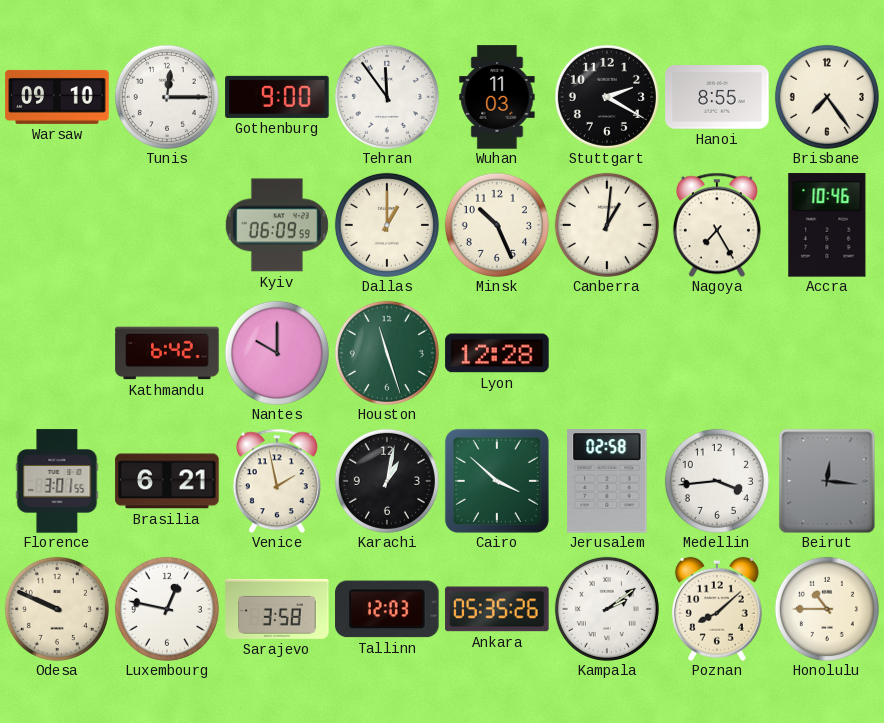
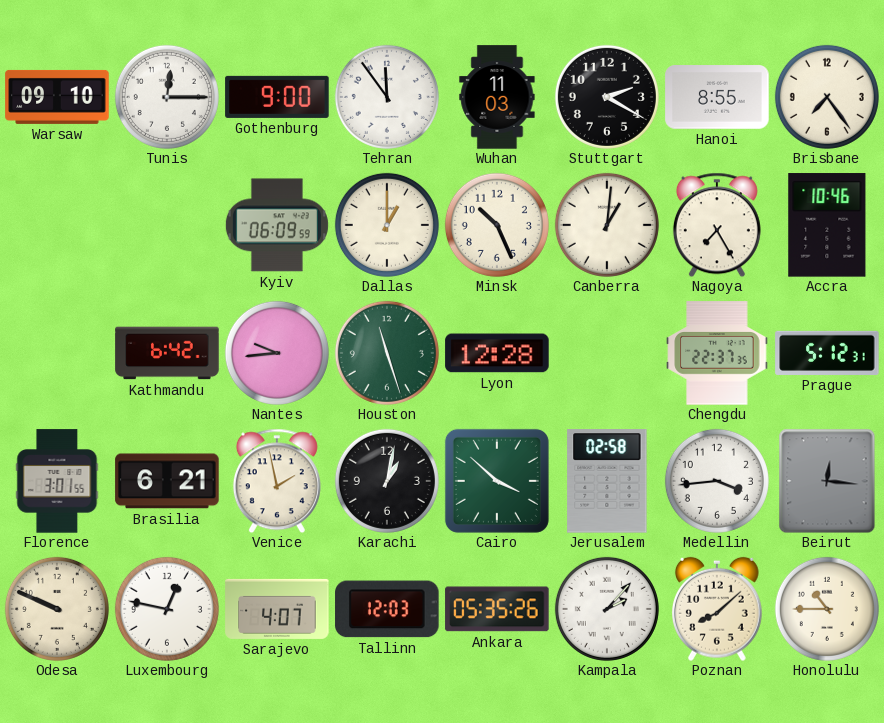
Nantes: 10:00 -> 9:44
Chengdu: none -> 22:37
Prague: none -> 5:12
Sarajevo: 3:58 -> 4:07
Kampala: 2:09 -> 2:07
